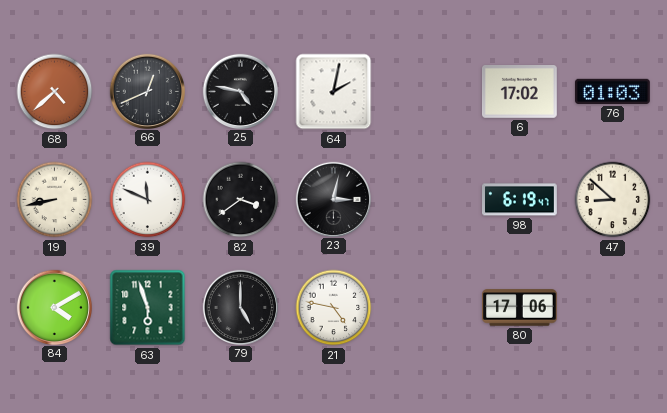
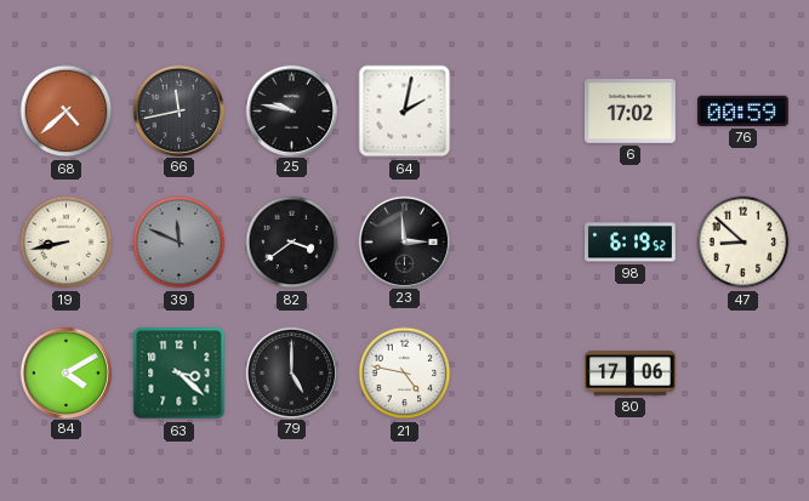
66: 12:41 -> 11:43
25: 4:47 -> 9:47
76: 01:03 -> 00:59
39 dial: white -> grey
23: 3:02 -> 2:59
98: 6:19:47 -> 6:19:52
63: 5:57 -> 3:22
